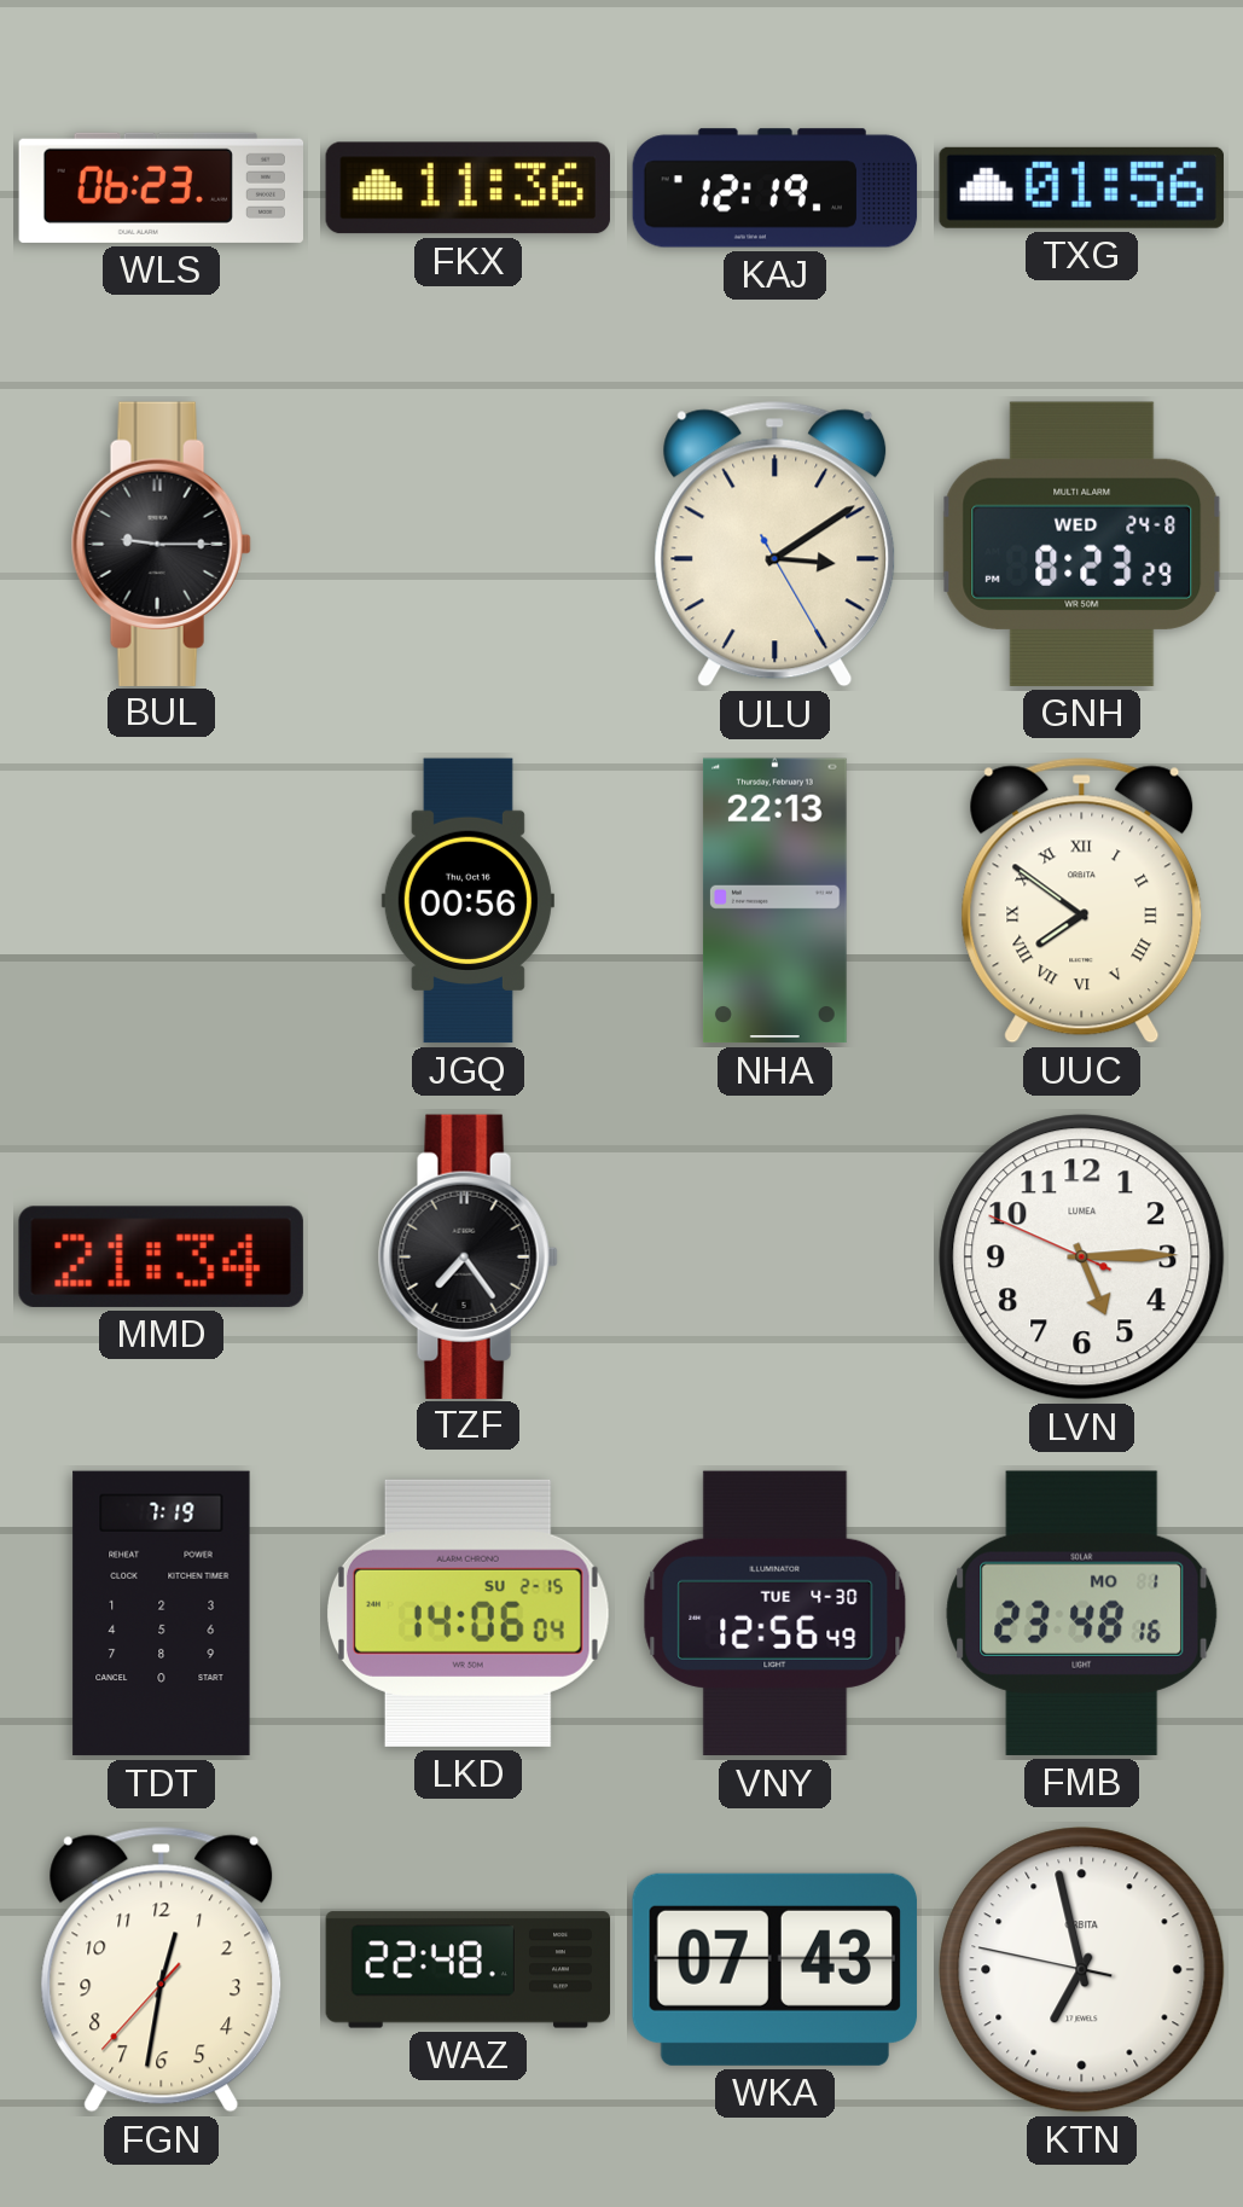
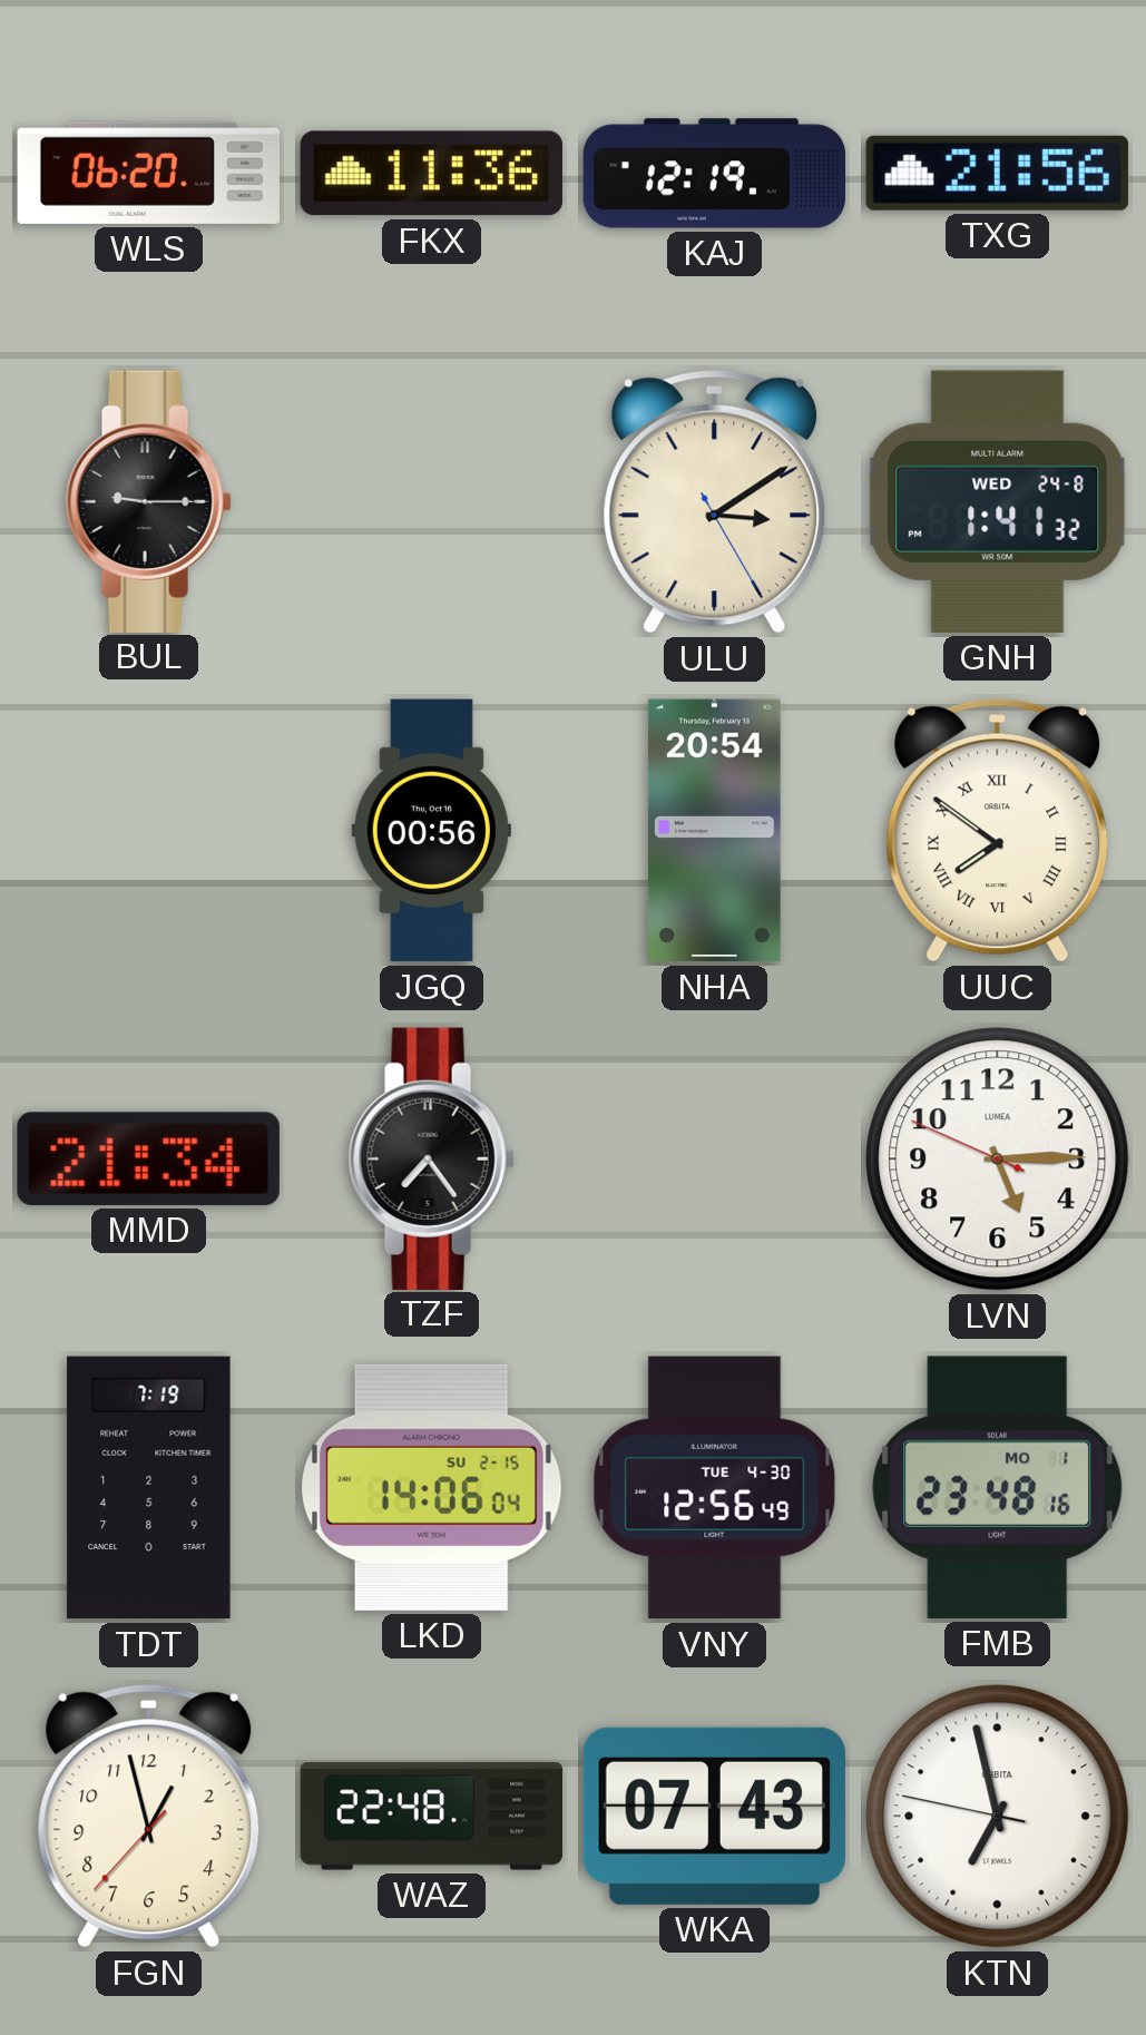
WLS: 06:23 -> 06:20
TXG: 01:56 -> 21:56
GNH: 8:23 -> 1:41
NHA: 22:13 -> 20:54
FGN: 12:31 -> 12:57
